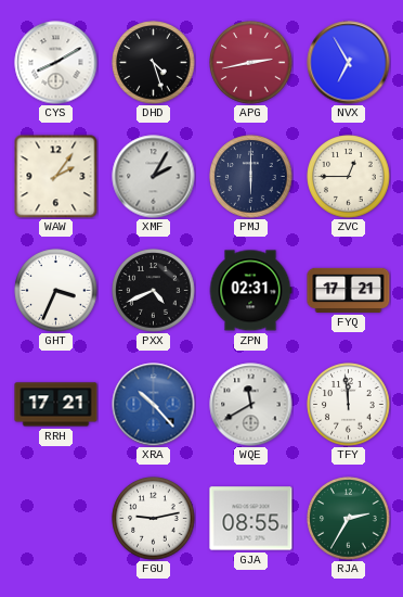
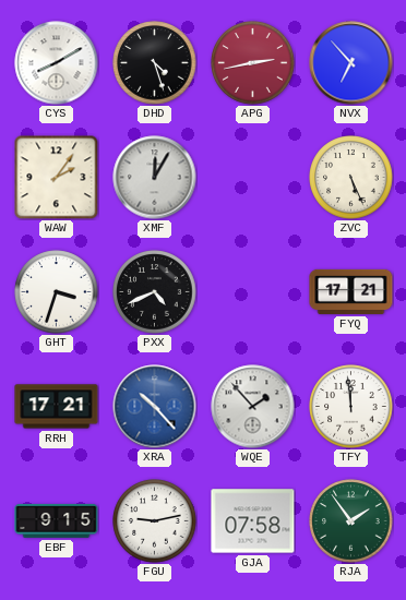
NVX: 6:55 -> 6:53
XMF: 2:05 -> 12:05
PMJ: 6:00 -> none
ZVC: 12:45 -> 5:26
GHT: 3:34 -> 3:33
ZPN: 02:31 -> none
WQE: 11:40 -> 1:53
EBF: none -> 9:15
GJA: 08:55 -> 07:58
RJA: 2:35 -> 1:54
